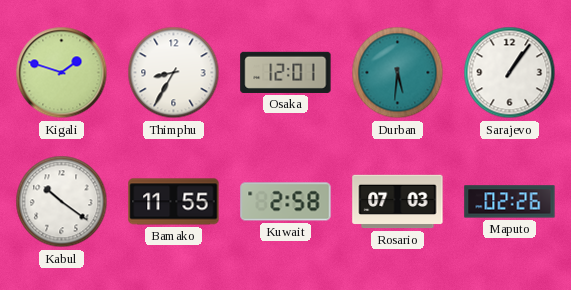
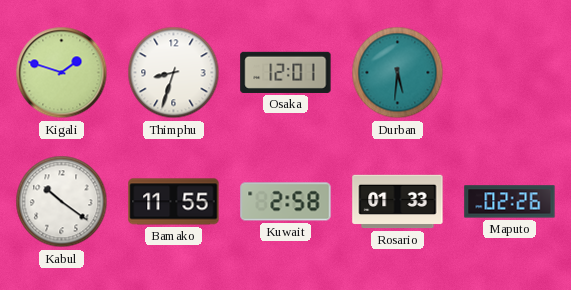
Thimphu: 8:35 -> 8:33
Sarajevo: 1:06 -> none
Rosario: 07:03 -> 01:33
